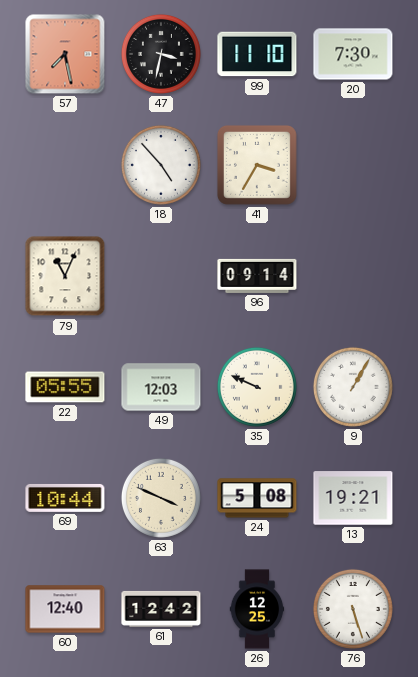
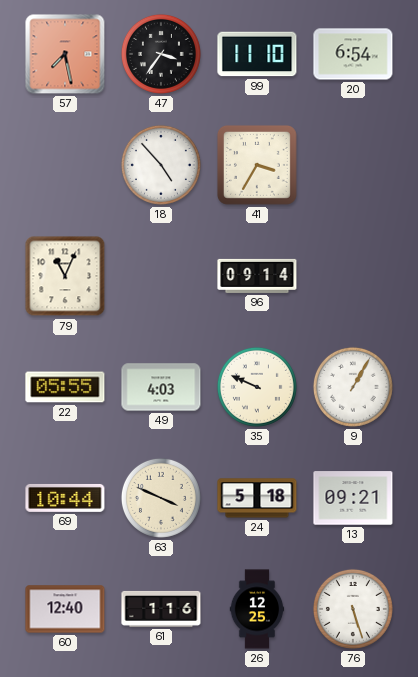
47: 3:32 -> 3:36
20: 7:30 -> 6:54
49: 12:03 -> 4:03
24: 5:08 -> 5:18
13: 19:21 -> 09:21
61: 12:42 -> 1:16
